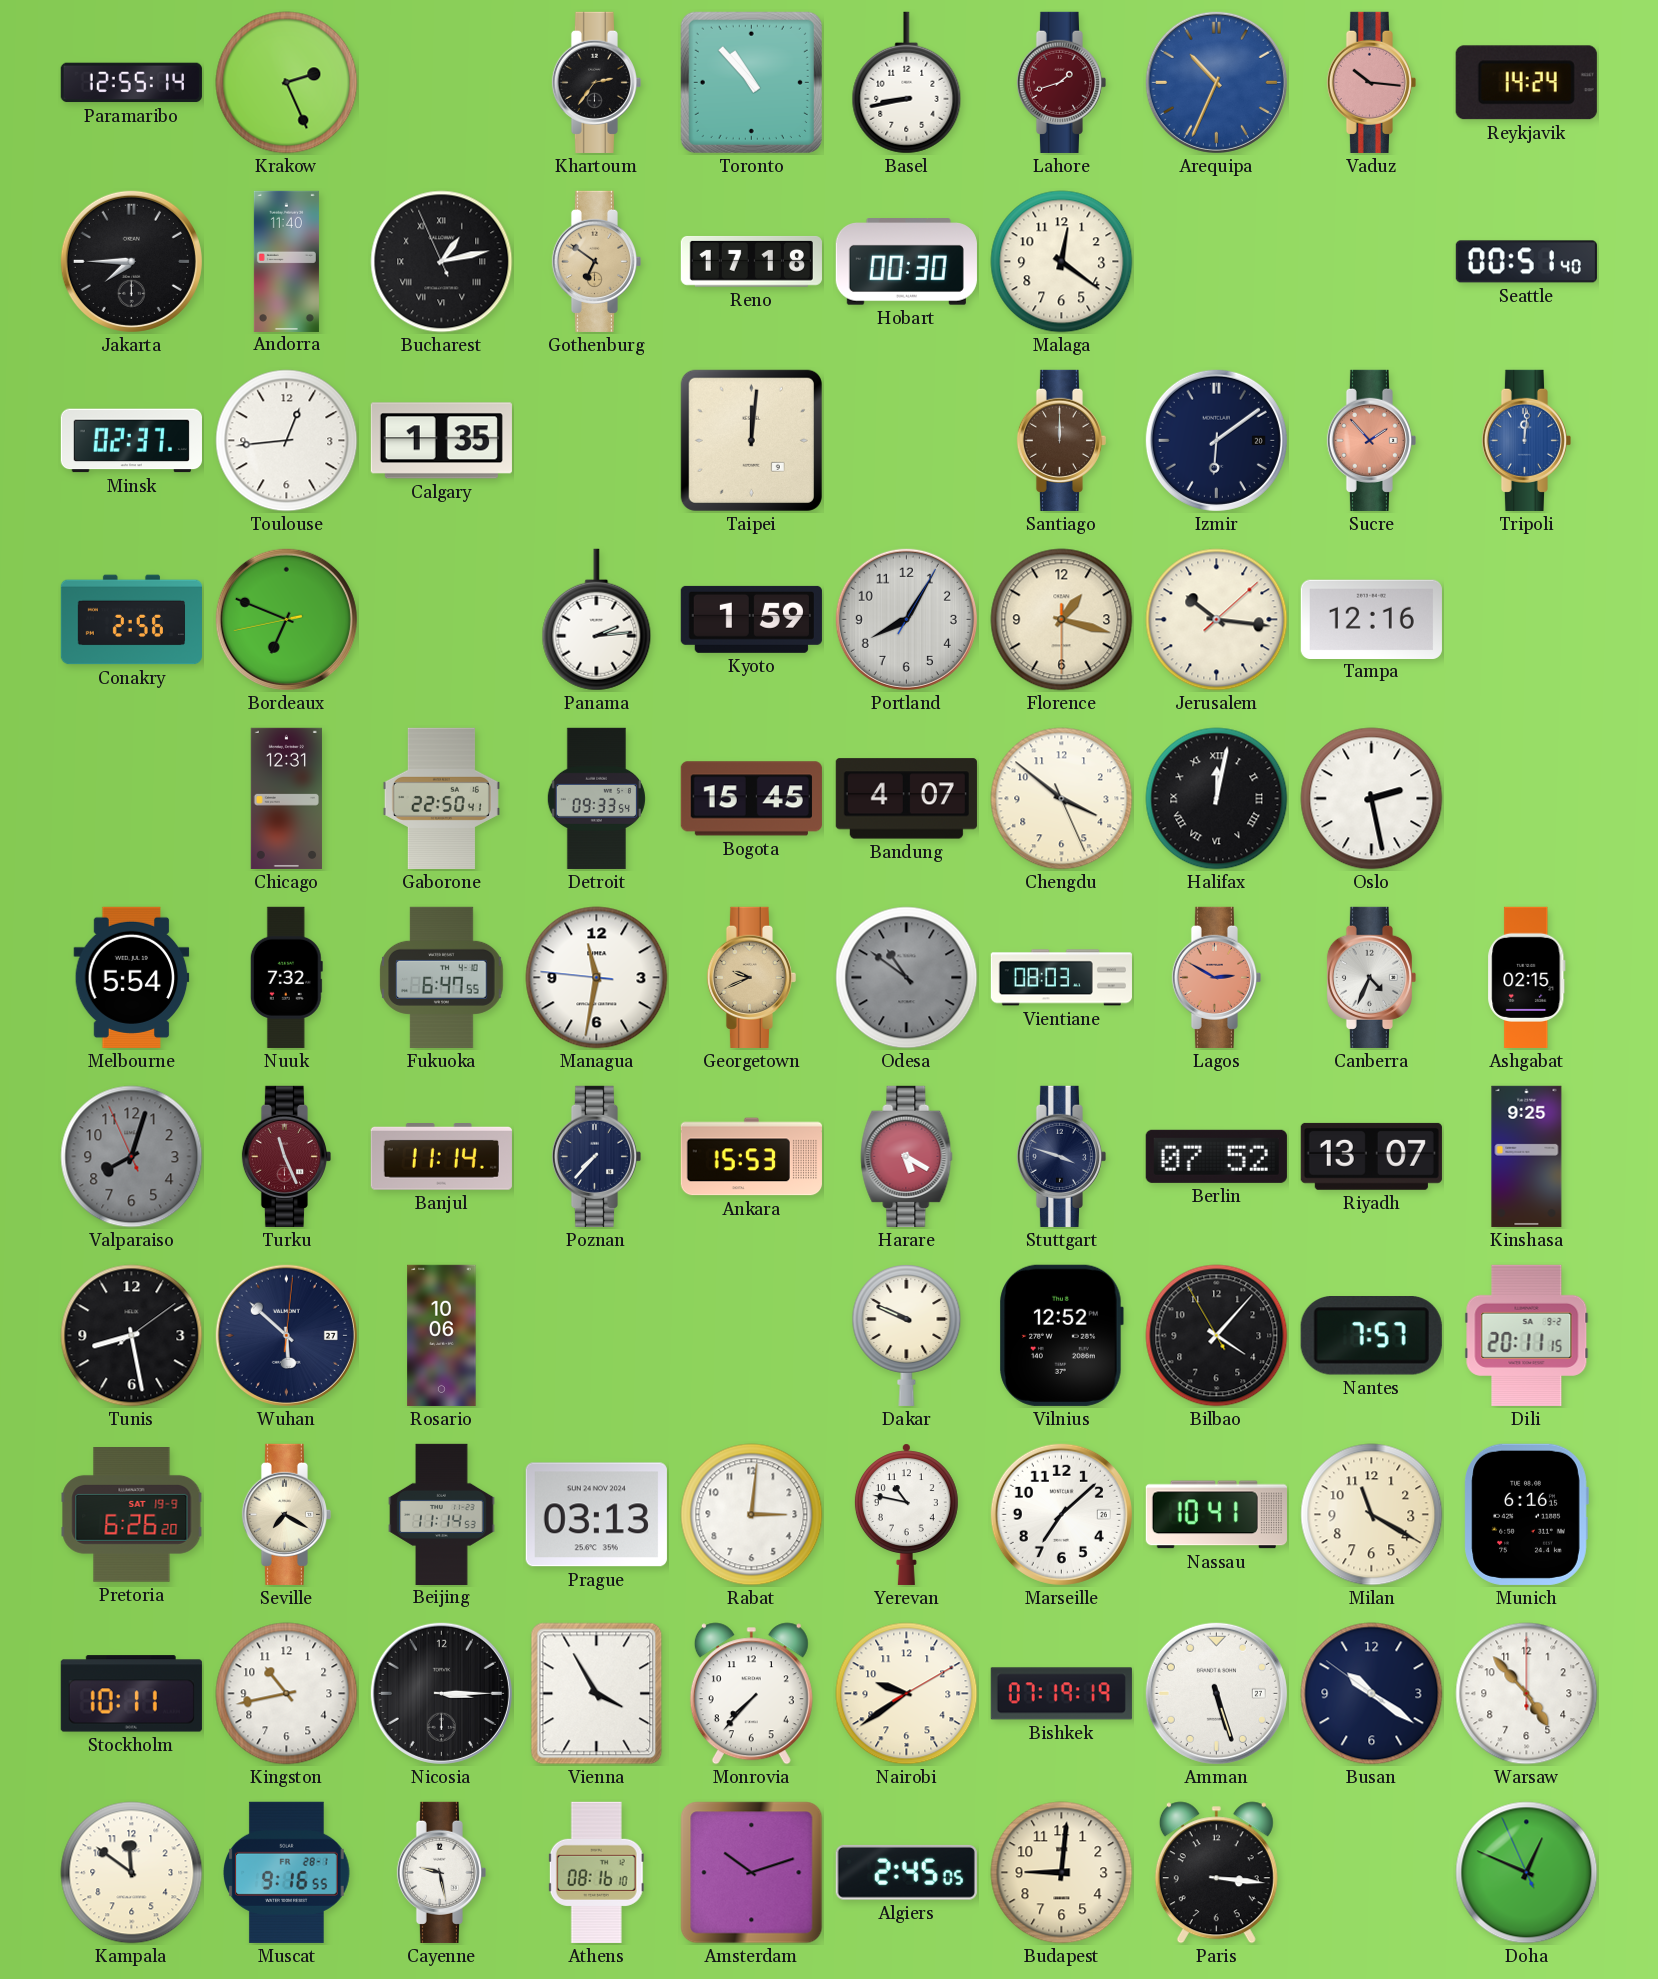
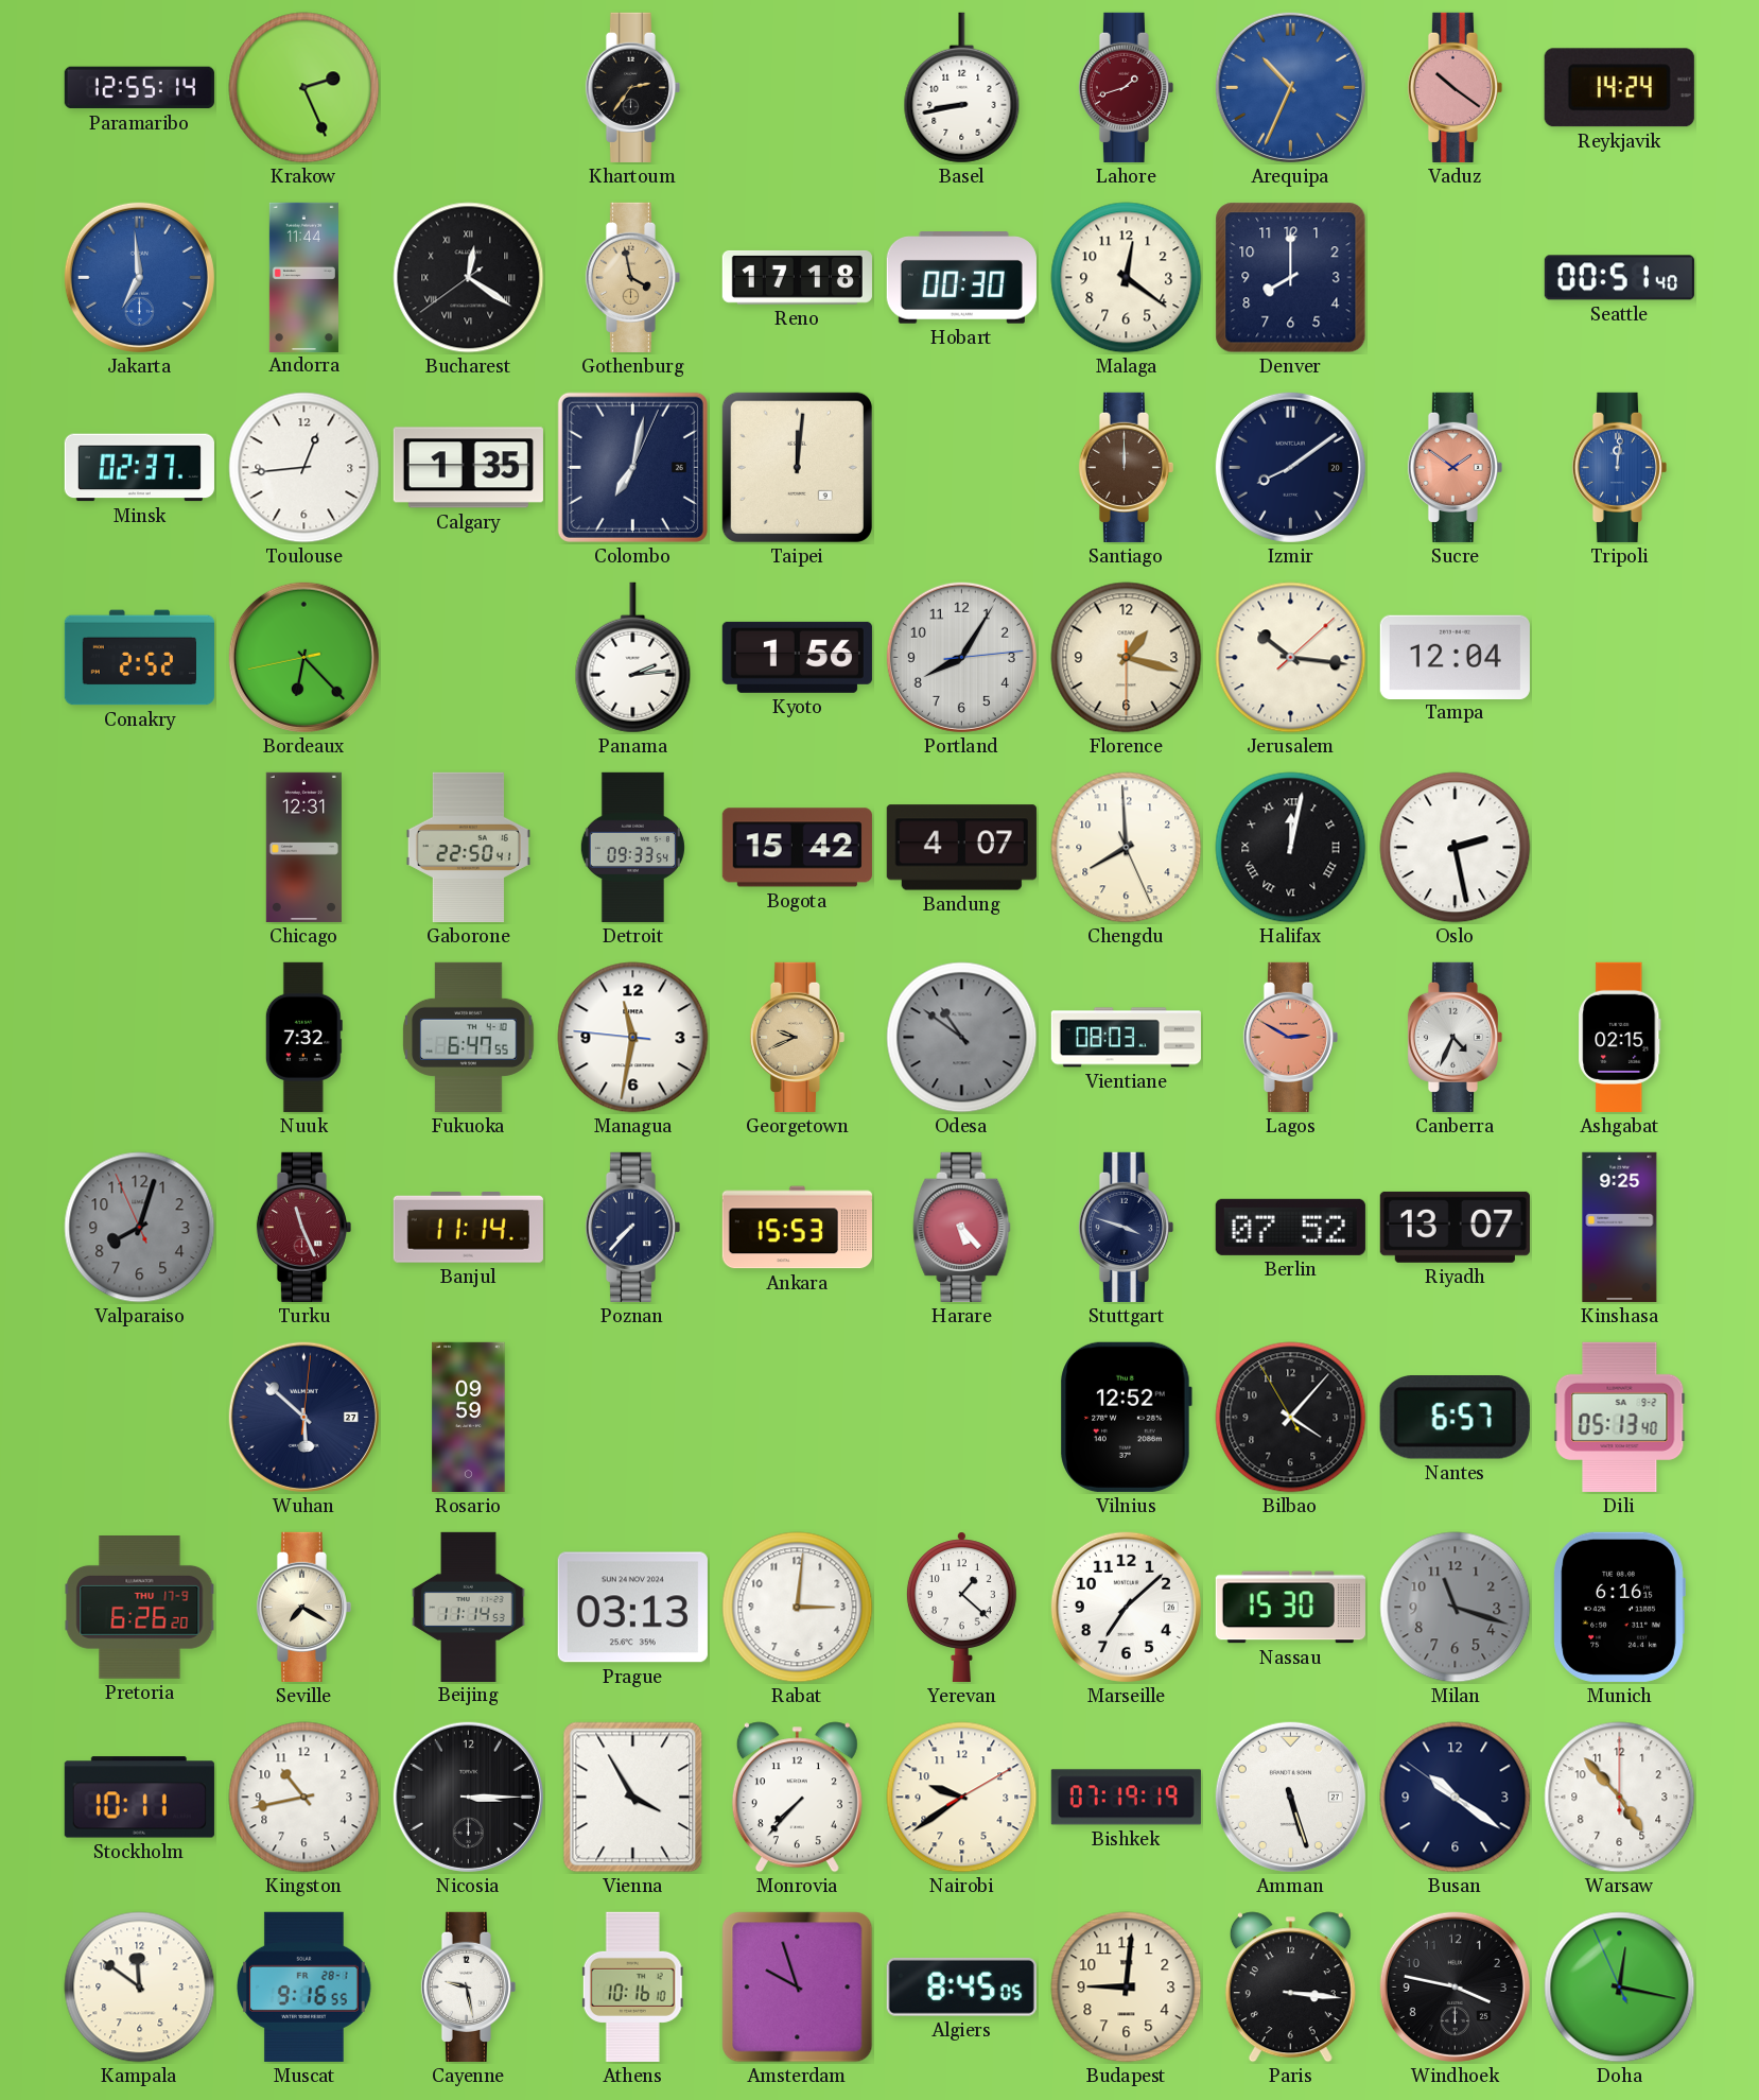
Toronto: 10:53 -> none
Vaduz: 10:16 -> 10:21
Jakarta: 7:45 -> 6:59
Jakarta dial: black -> blue
Andorra: 11:40 -> 11:44
Bucharest: 1:12 -> 12:20
Gothenburg: 6:51 -> 3:58
Denver: none -> 8:00
Colombo: none -> 7:02
Izmir: 6:09 -> 8:09
Sucre: 1:53 -> 1:51
Conakry: 2:56 -> 2:52
Bordeaux: 6:48 -> 6:22
Kyoto: 1:59 -> 1:56
Portland: 8:05:05 -> 8:05:14
Tampa: 12:16 -> 12:04
Bogota: 15:45 -> 15:42
Chengdu: 3:51 -> 7:59
Melbourne: 5:54 -> none
Harare: 5:20 -> 5:23
Tunis: 8:28 -> none
Rosario: 10:06 -> 09:59
Dakar: 9:49 -> none
Nantes: 7:57 -> 6:57
Dili: 20:11 -> 05:13
Pretoria date: SAT 19-9 -> THU 17-9
Yerevan: 10:47 -> 1:22
Nassau: 10:41 -> 15:30
Milan: 11:20 -> 11:18
Milan dial: cream -> grey
Athens: 08:16 -> 10:16
Amsterdam: 10:12 -> 9:57
Algiers: 2:45 -> 8:45
Windhoek: none -> 3:47
Doha: 12:48 -> 12:16
